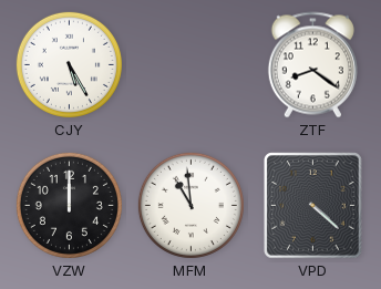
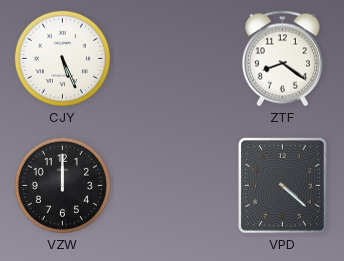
CJY: 5:25 -> 5:26
MFM: 10:59 -> none
